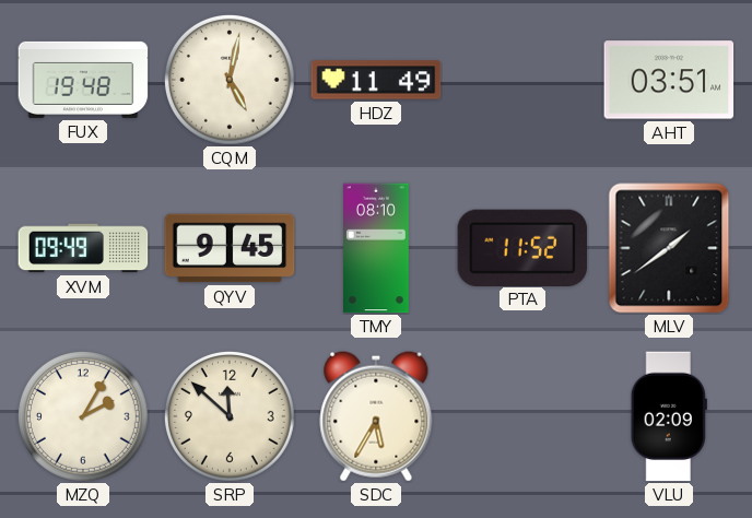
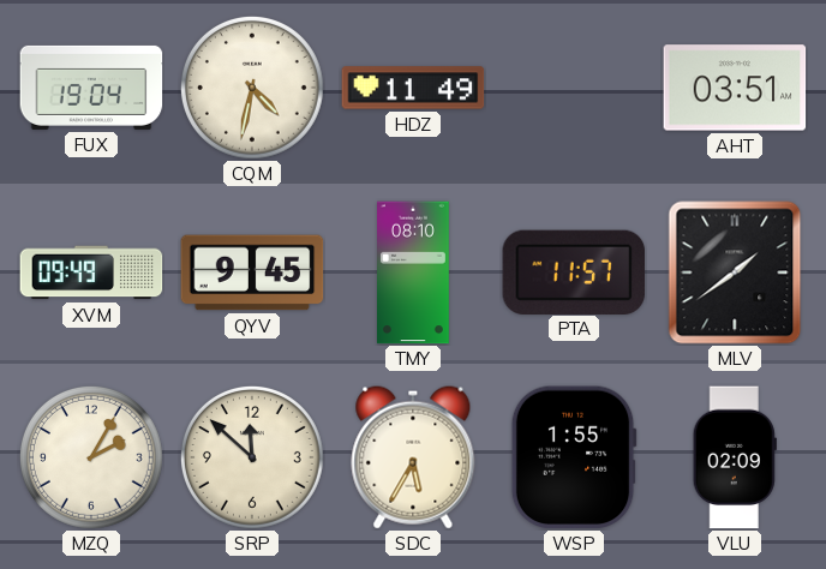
FUX: 19:48 -> 19:04
CQM: 5:02 -> 4:32
PTA: 11:52 -> 11:57
WSP: none -> 1:55
